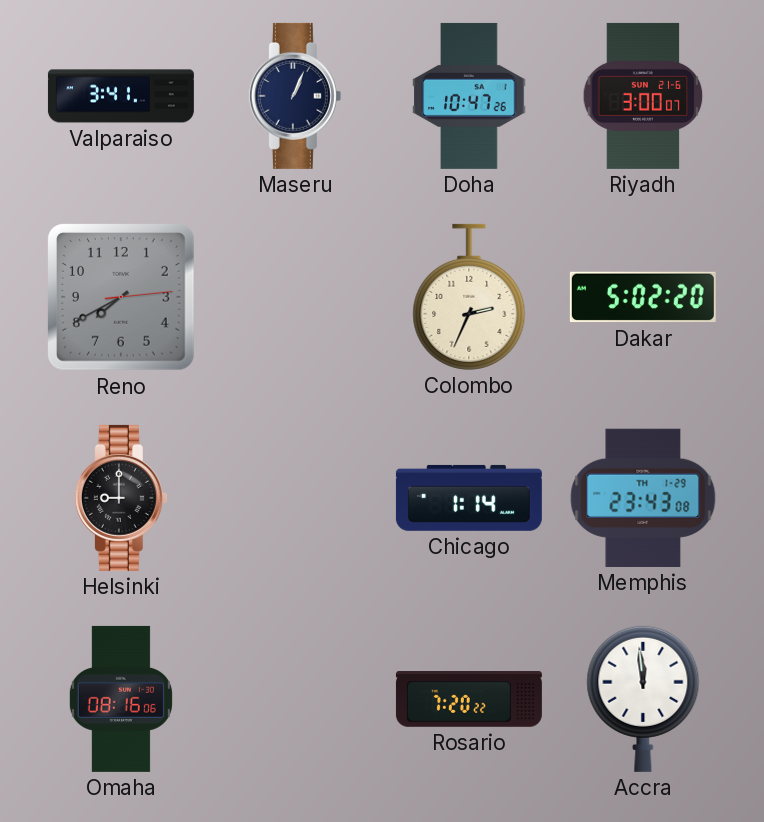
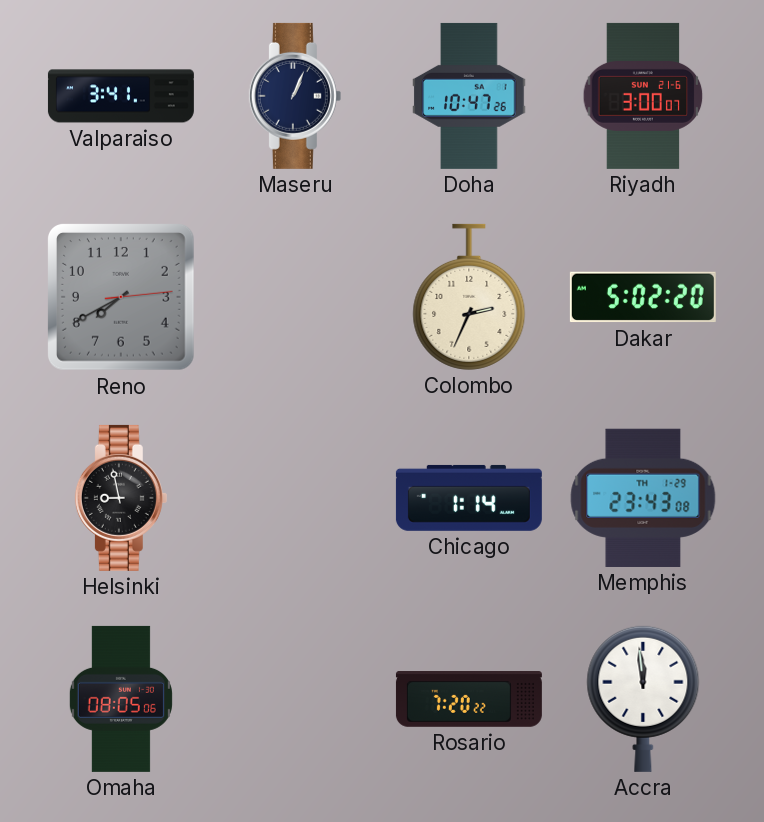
Helsinki: 9:00 -> 8:58
Omaha: 08:16 -> 08:05
